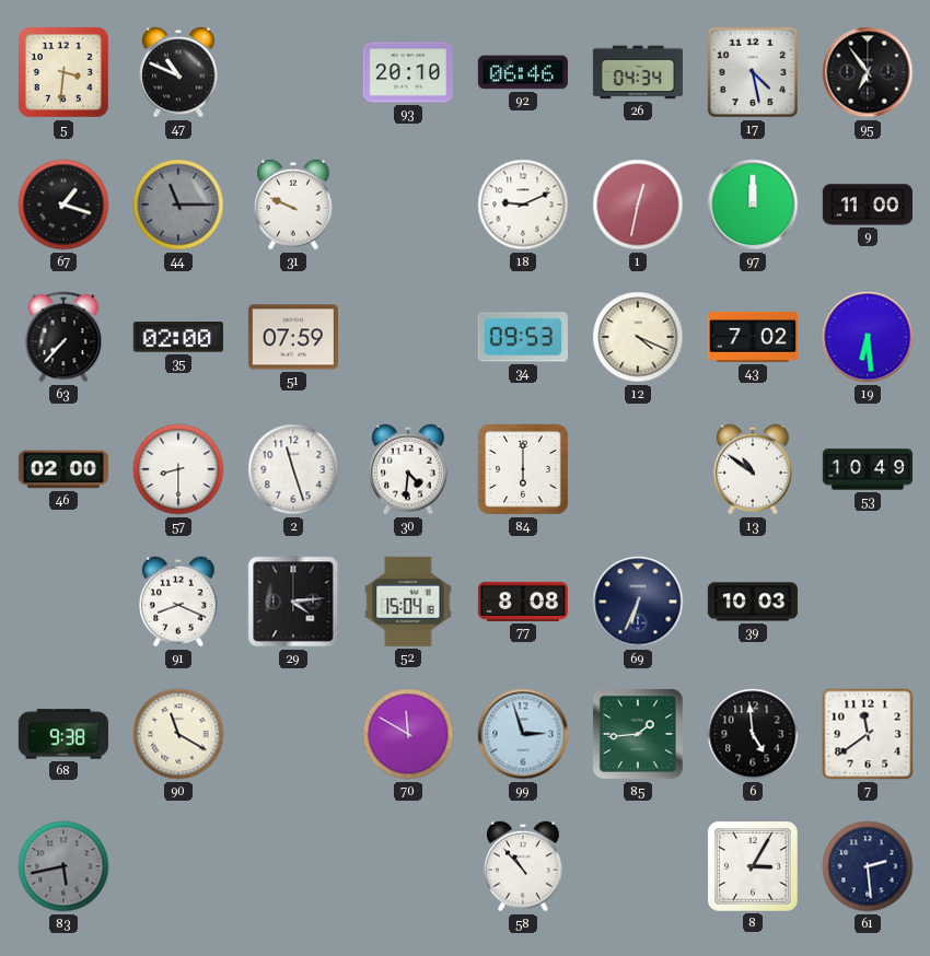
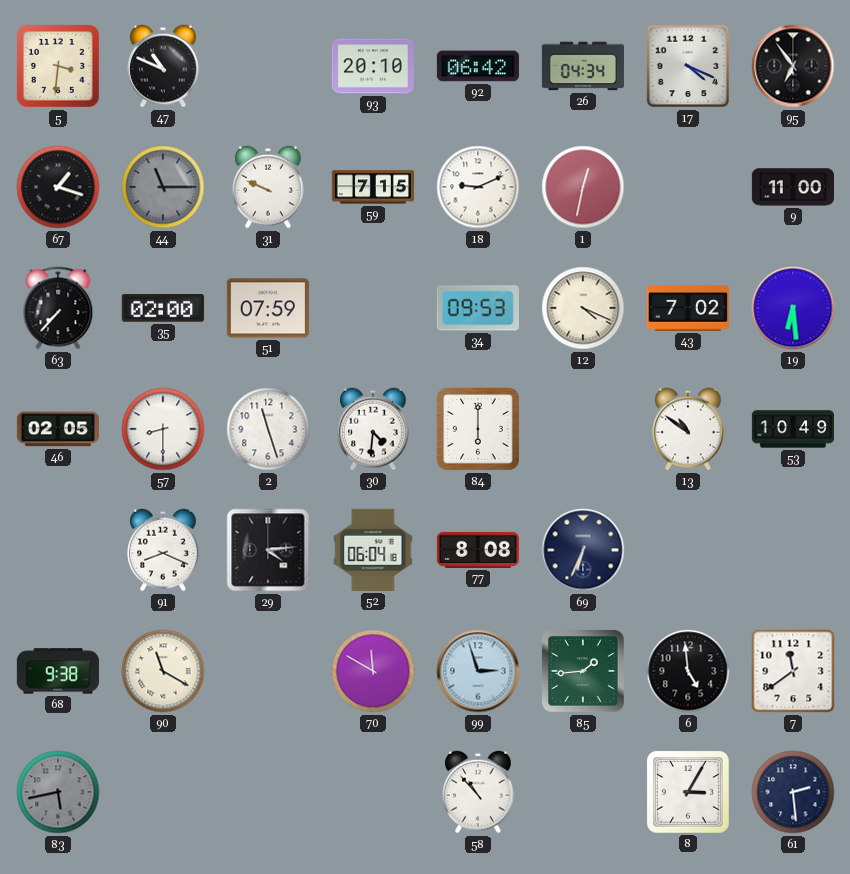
92: 06:46 -> 06:42
17: 4:28 -> 4:19
59: none -> 7:15
97: 12:00 -> none
46: 02:00 -> 02:05
52: 15:04 -> 06:04
39: 10:03 -> none
